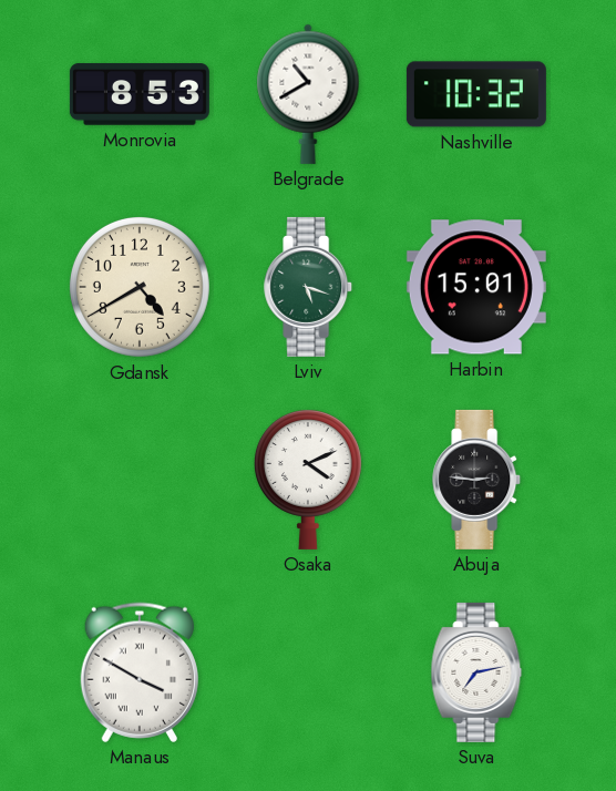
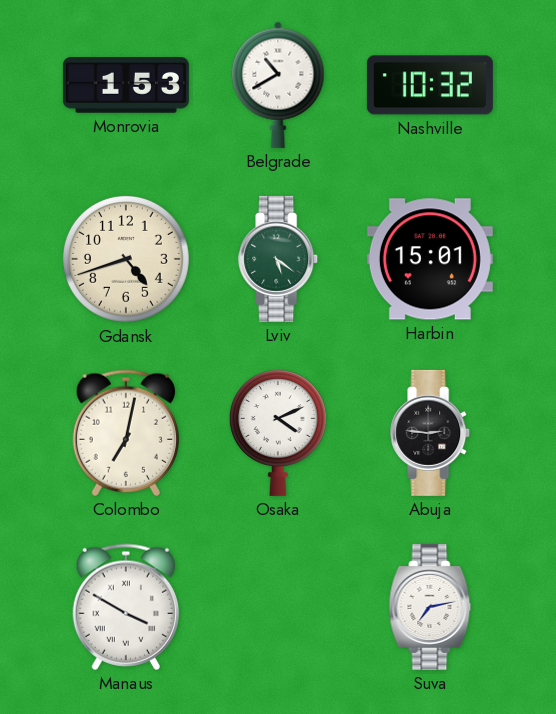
Monrovia: 8:53 -> 1:53
Gdansk: 4:40 -> 4:42
Lviv: 5:18 -> 5:21
Colombo: none -> 7:02
